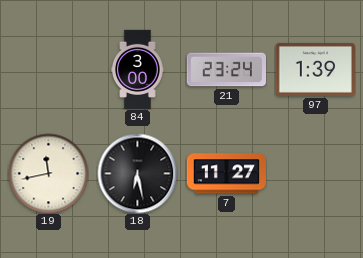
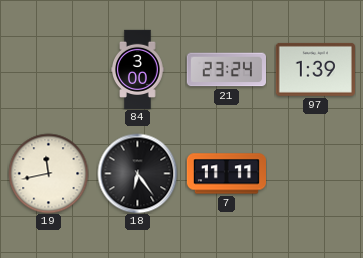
18: 6:28 -> 6:24
7: 11:27 -> 11:11
